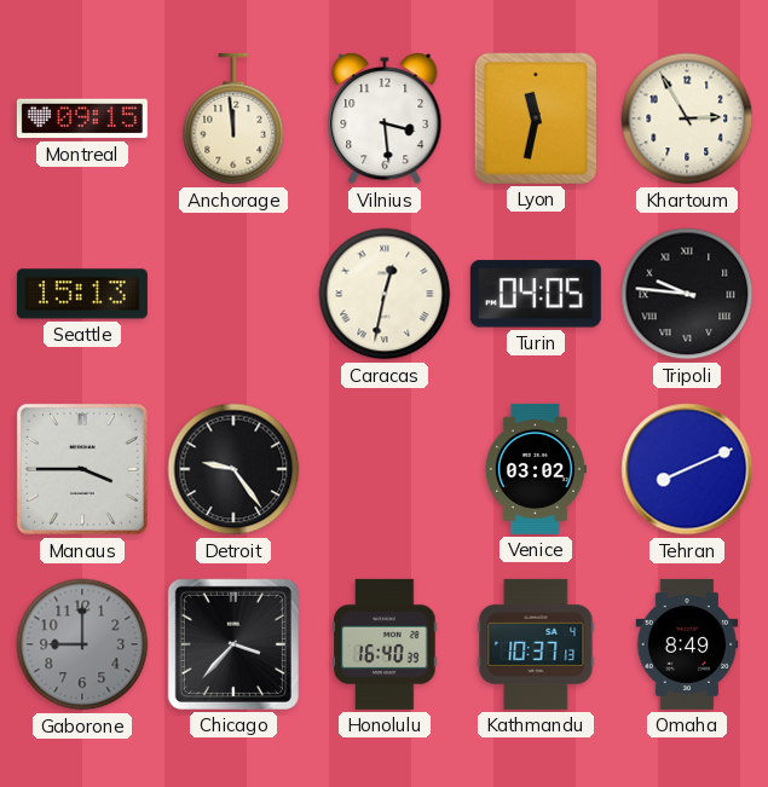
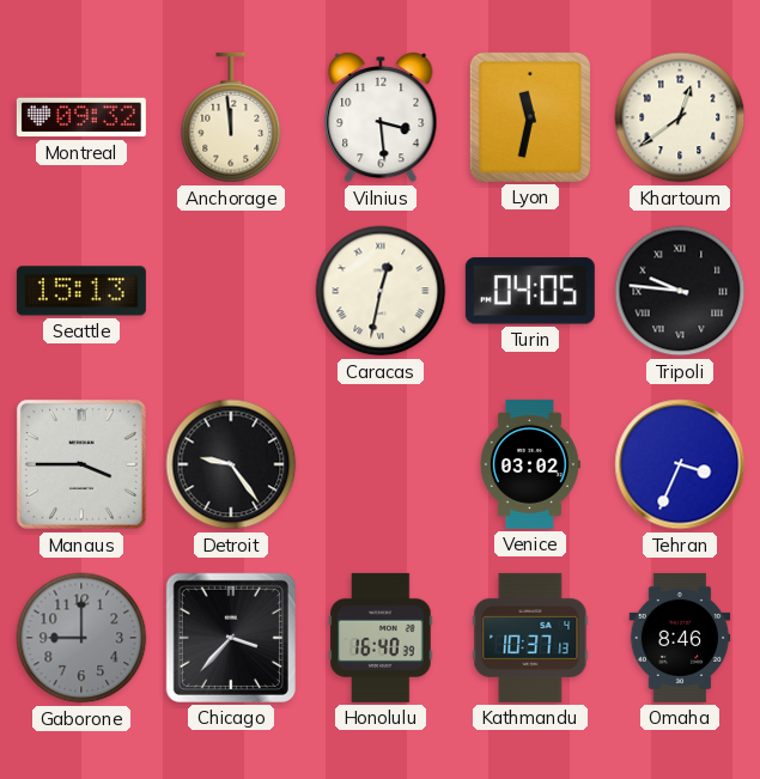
Montreal: 09:15 -> 09:32
Khartoum: 2:55 -> 12:39
Tehran: 8:11 -> 3:34
Omaha: 8:49 -> 8:46
